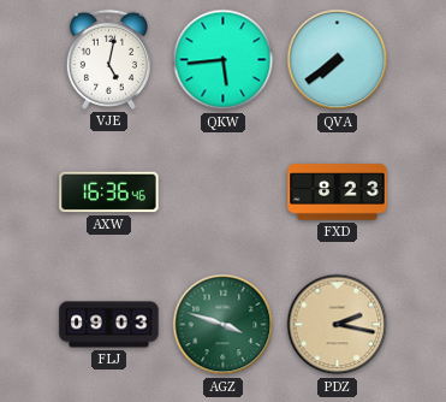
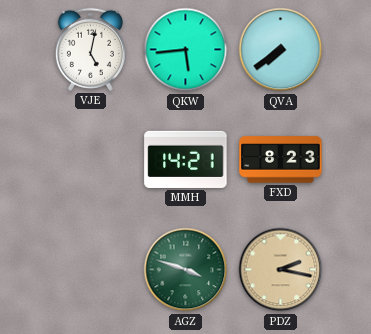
AXW: 16:36 -> none
MMH: none -> 14:21
FLJ: 09:03 -> none
